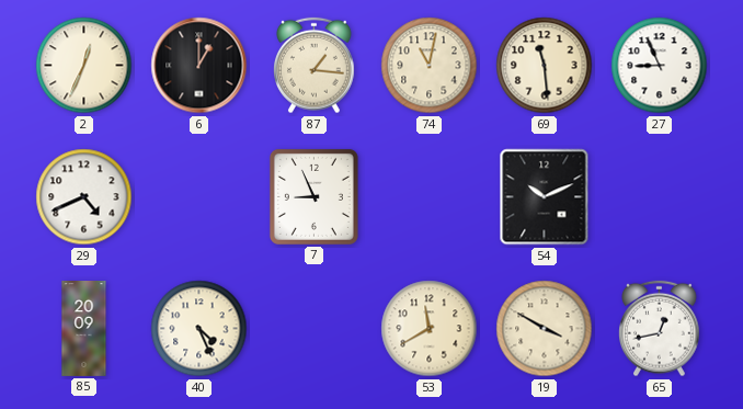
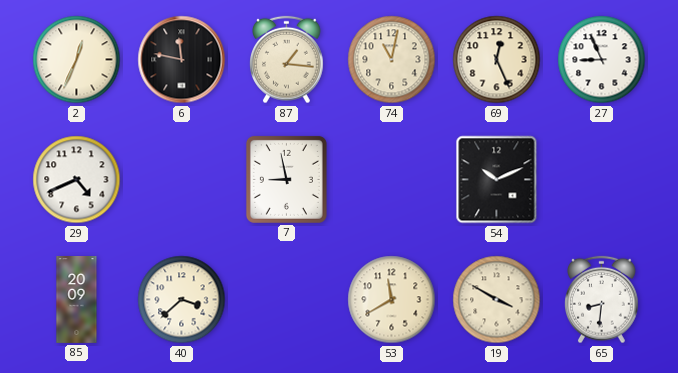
6: 1:00 -> 11:47
69: 11:29 -> 12:26
7: 8:56 -> 8:58
40: 4:26 -> 3:38
65: 12:43 -> 8:31
